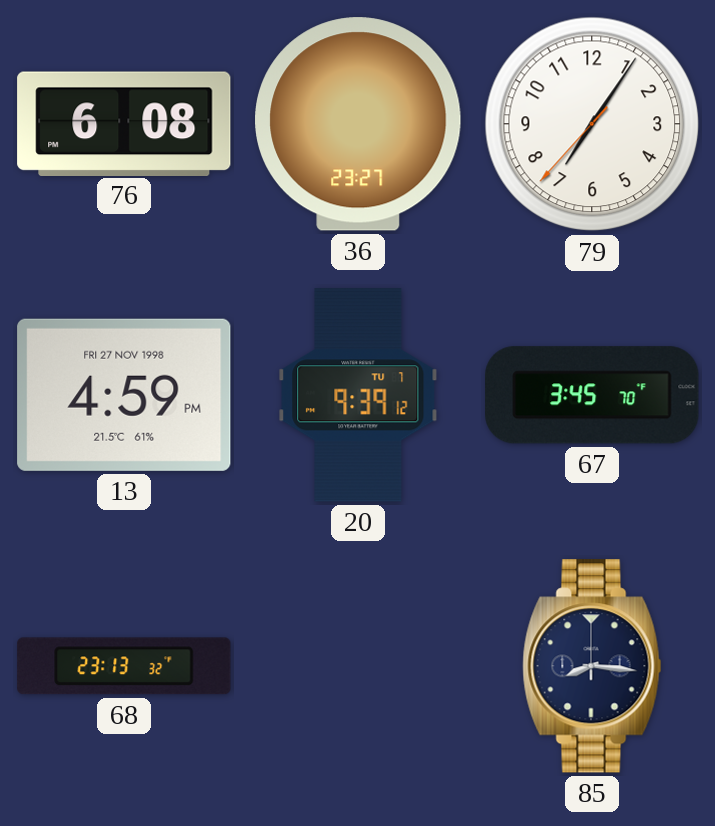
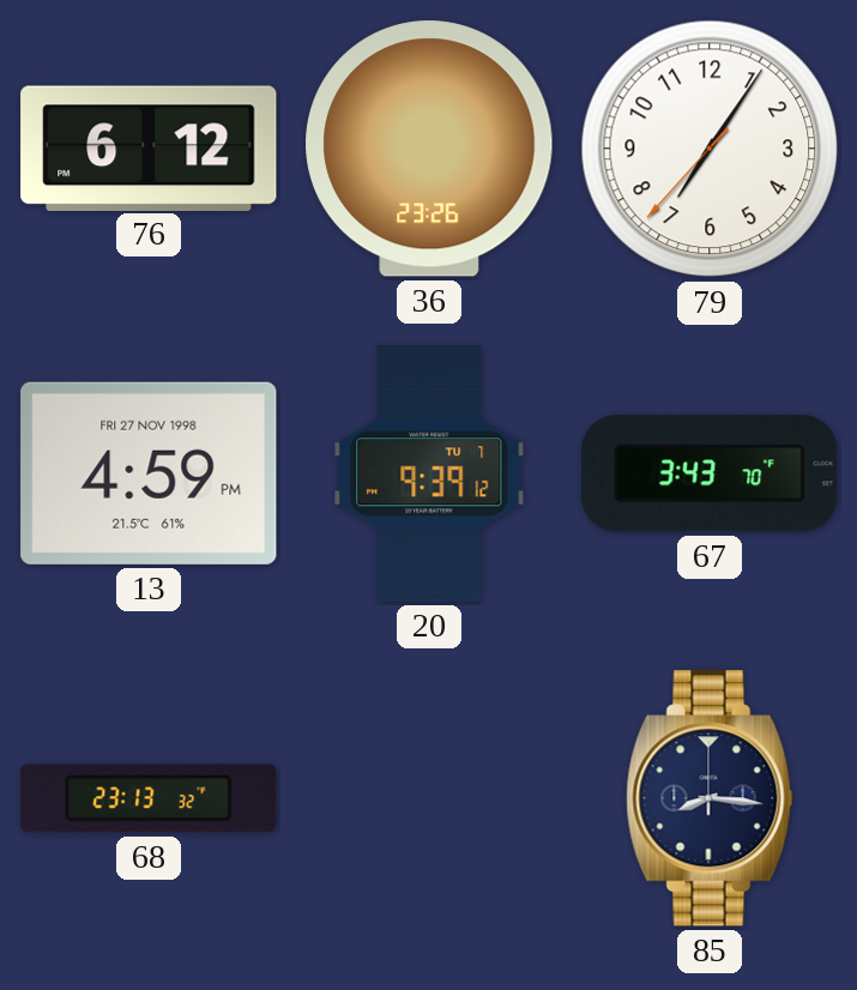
76: 6:08 -> 6:12
36: 23:27 -> 23:26
67: 3:45 -> 3:43
